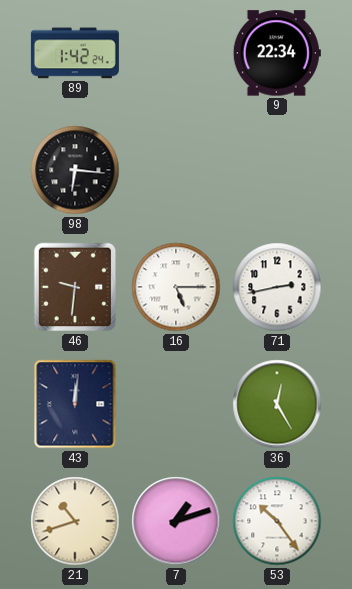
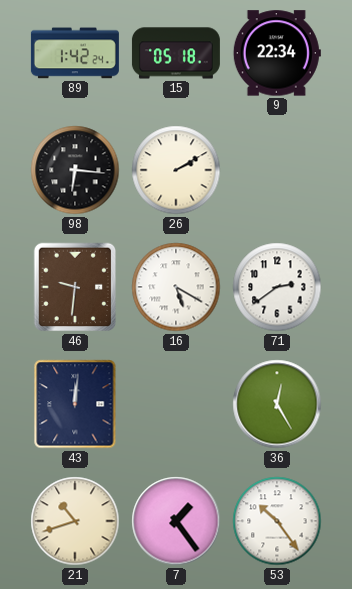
15: none -> 05:18
26: none -> 2:10
16: 5:15 -> 5:20
71: 2:43 -> 2:39
7: 1:12 -> 1:24
